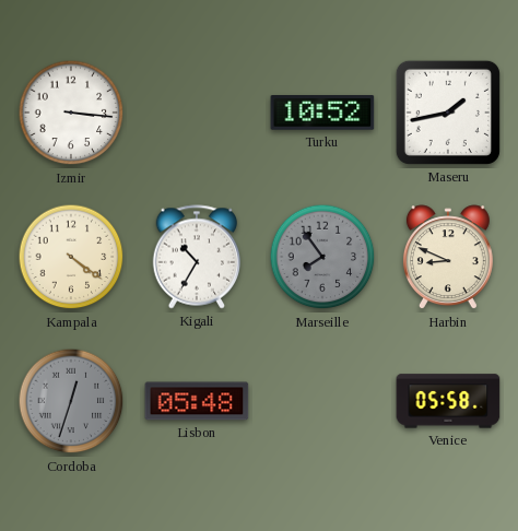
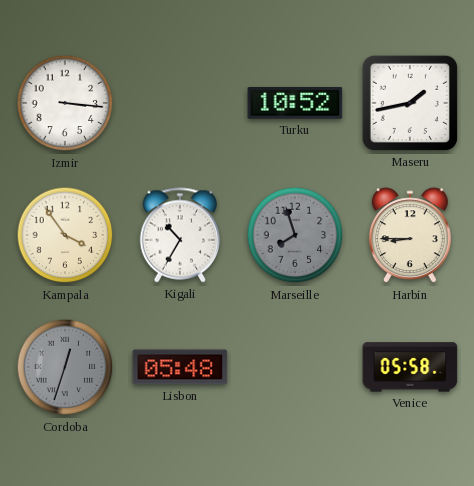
Kampala: 4:21 -> 3:54
Marseille: 7:54 -> 7:57
Harbin: 8:49 -> 8:45
